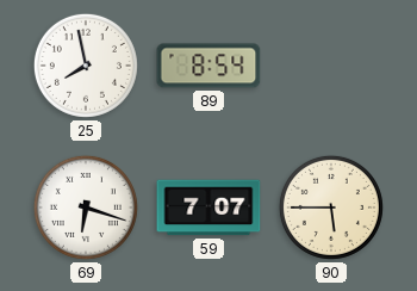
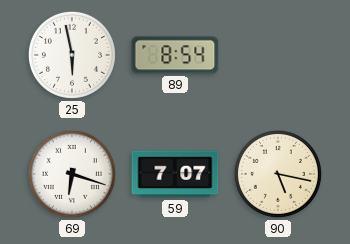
25: 7:58 -> 5:58
90: 5:45 -> 5:17
